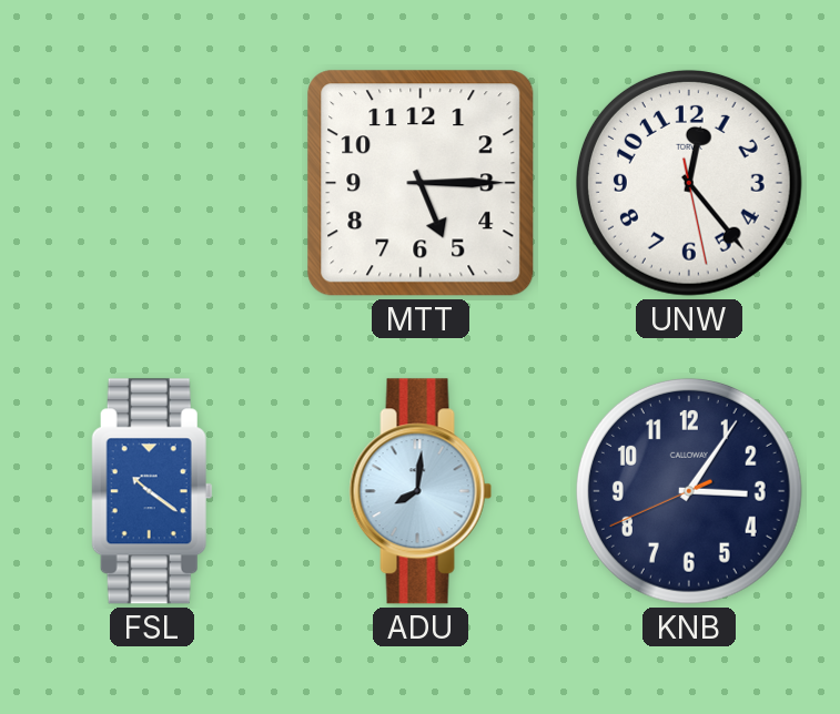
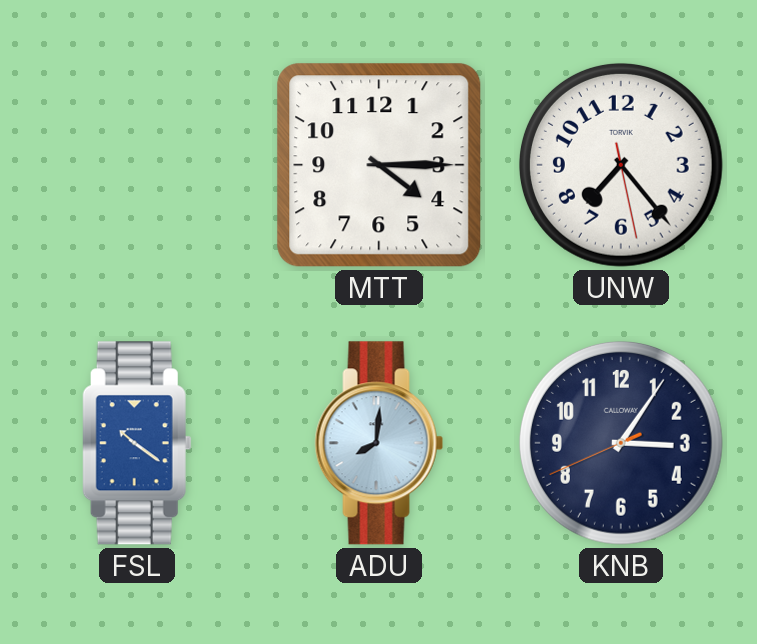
MTT: 5:15 -> 4:15
UNW: 12:23 -> 7:23
